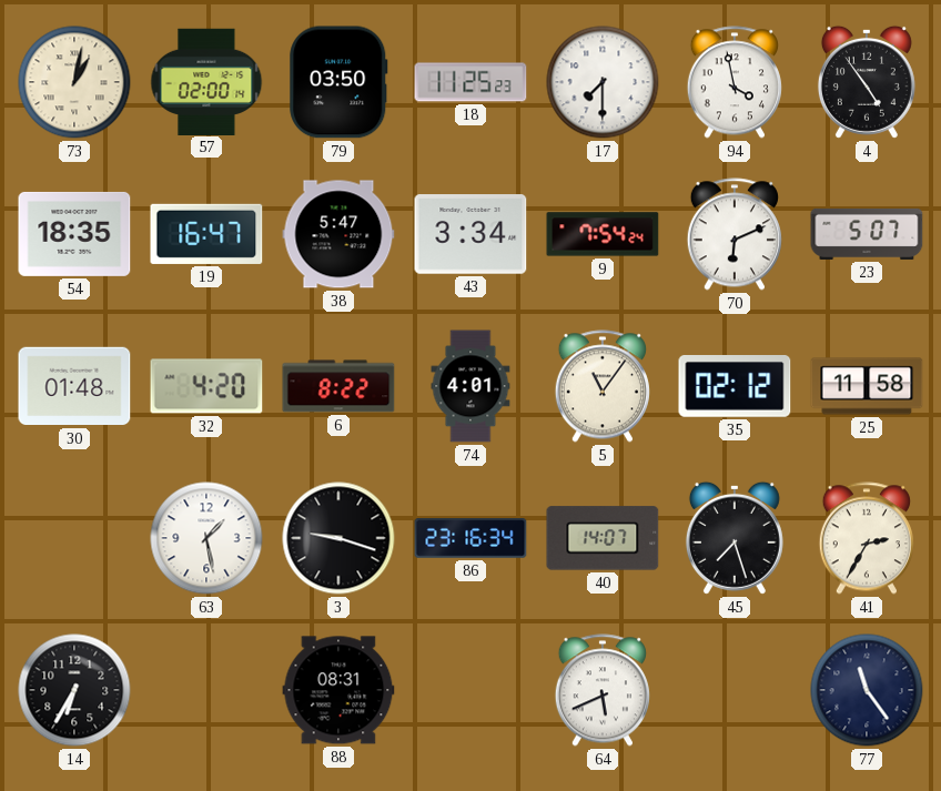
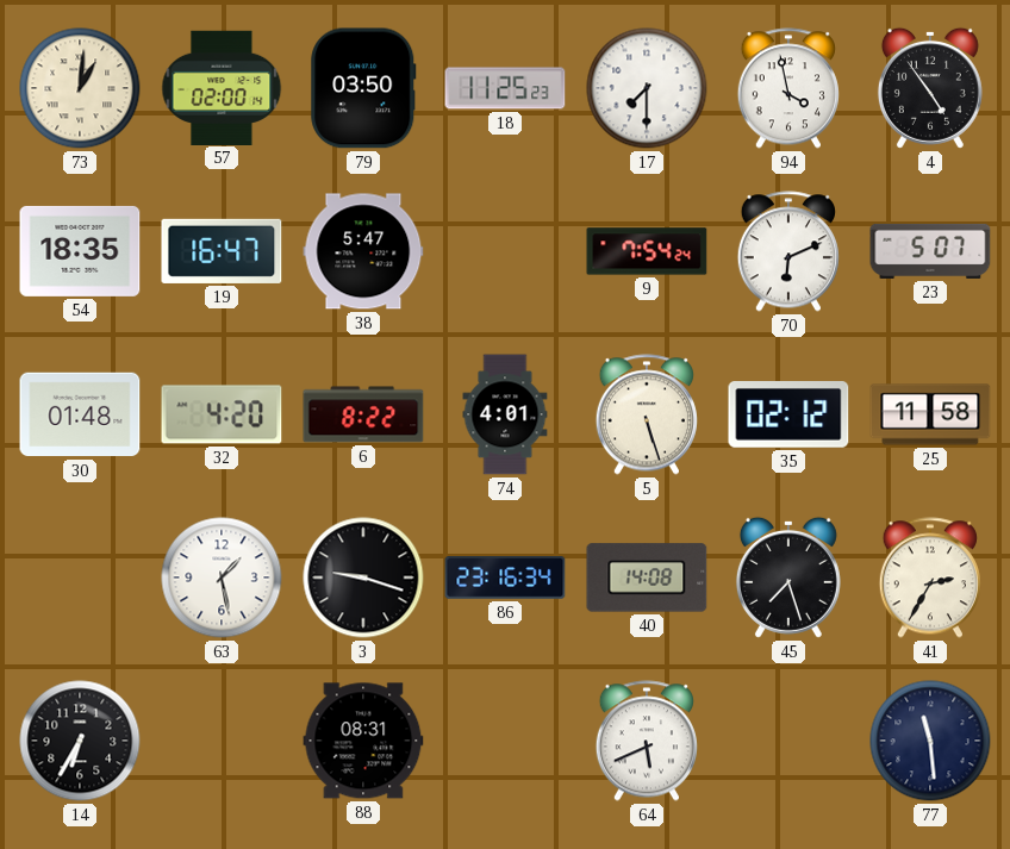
73: 1:02 -> 1:01
43: 3:34 -> none
5: 11:06 -> 5:27
40: 14:07 -> 14:08
77: 11:24 -> 11:29
